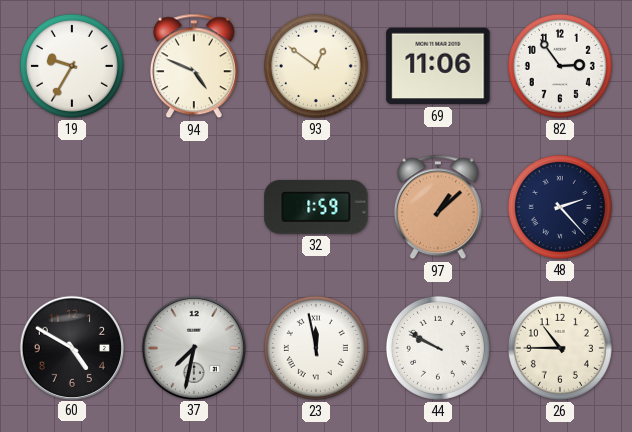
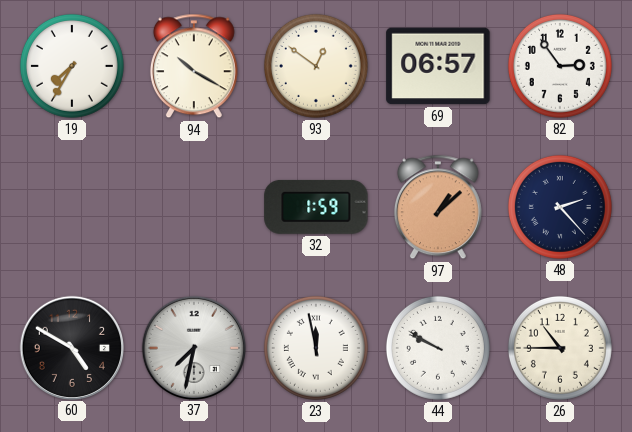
19: 9:35 -> 7:35
94: 4:49 -> 10:20
69: 11:06 -> 06:57
